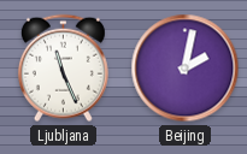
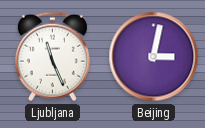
Beijing: 2:02 -> 3:02
